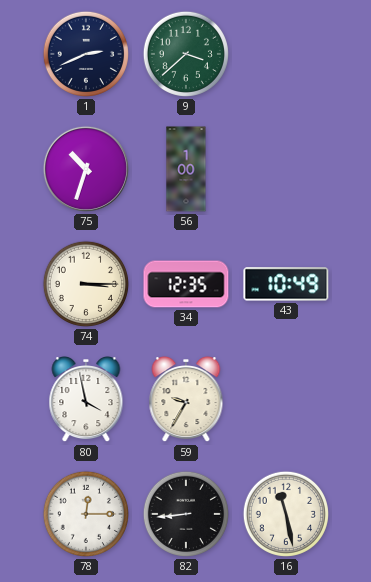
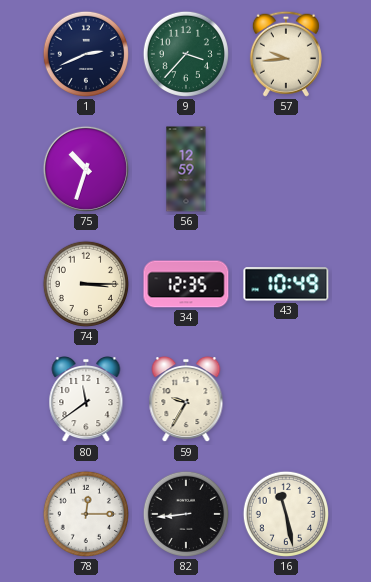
9: 3:38 -> 3:37
57: none -> 9:44
56: 1:00 -> 12:59
80: 3:58 -> 11:39
